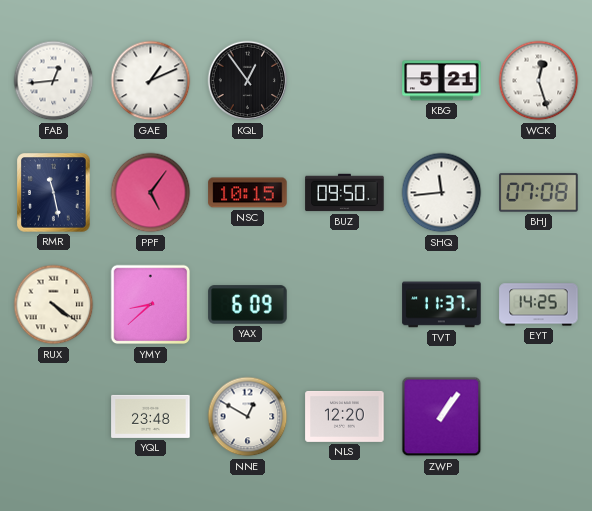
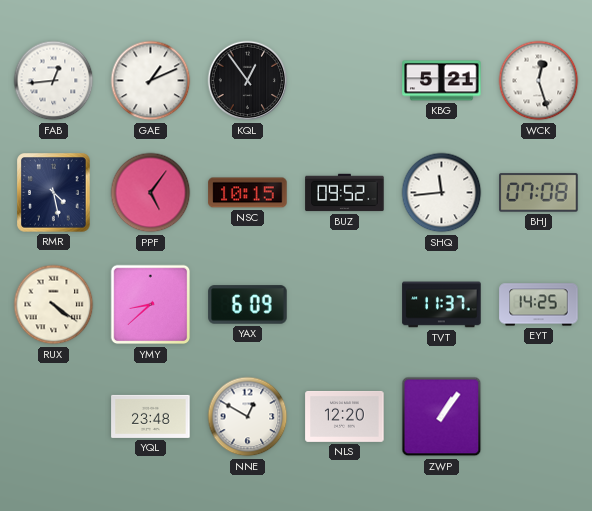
RMR: 11:28 -> 4:28
BUZ: 09:50 -> 09:52
